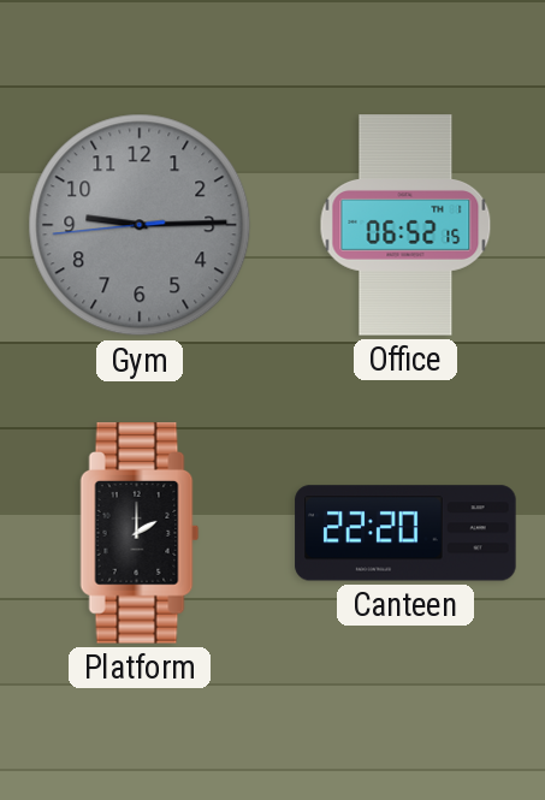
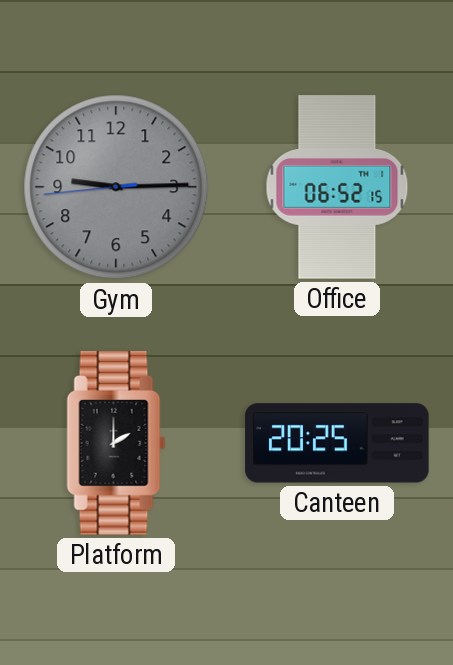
Canteen: 22:20 -> 20:25
